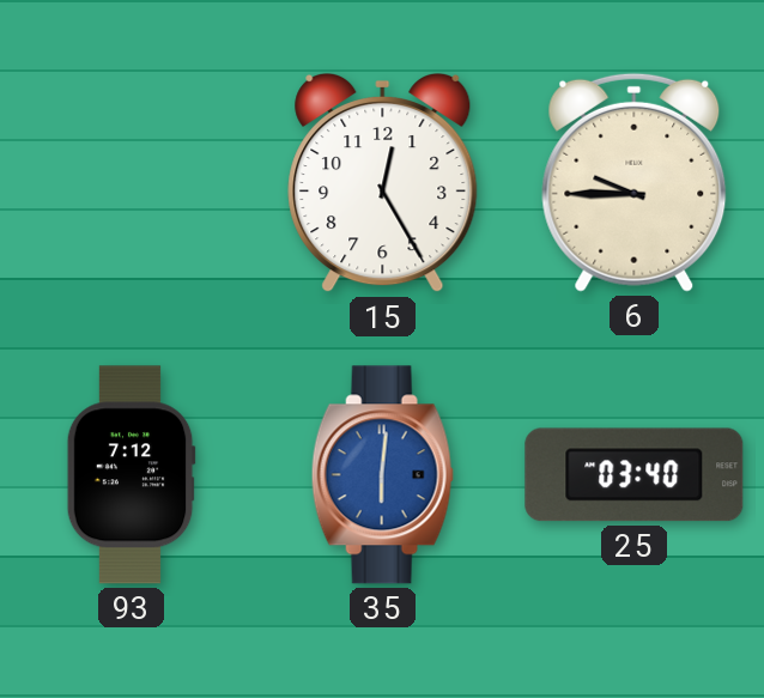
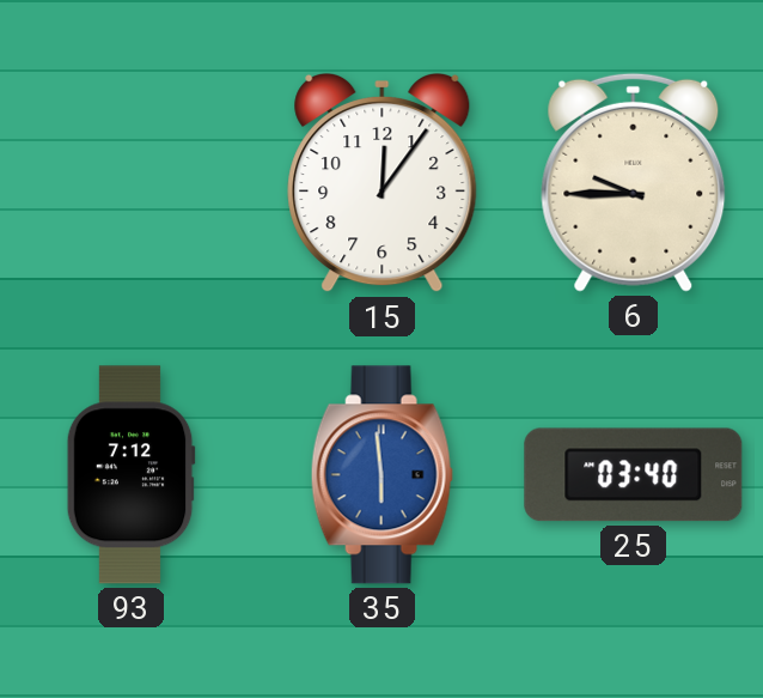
15: 12:25 -> 12:06
35: 6:01 -> 5:59
